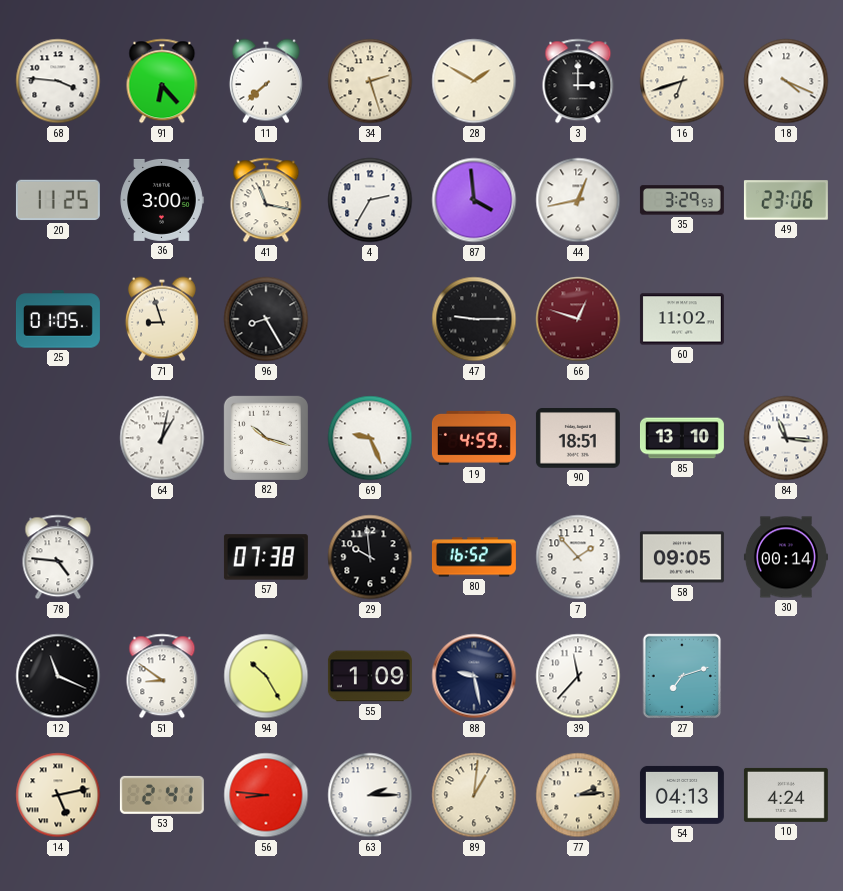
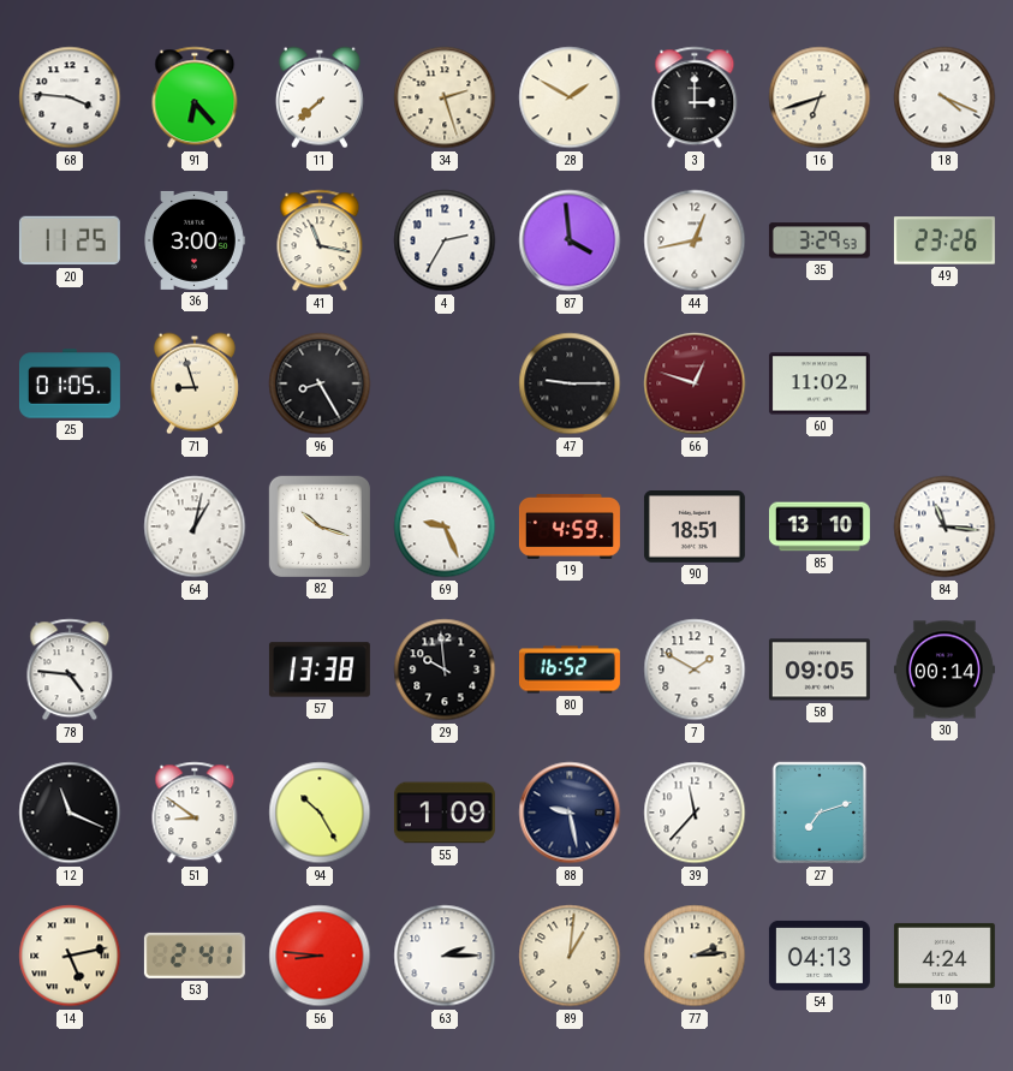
49: 23:06 -> 23:26
57: 07:38 -> 13:38
7: 1:53 -> 1:50
